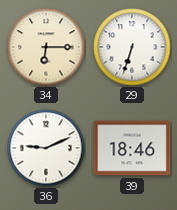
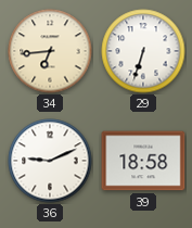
34: 6:15 -> 6:44
39: 18:46 -> 18:58
